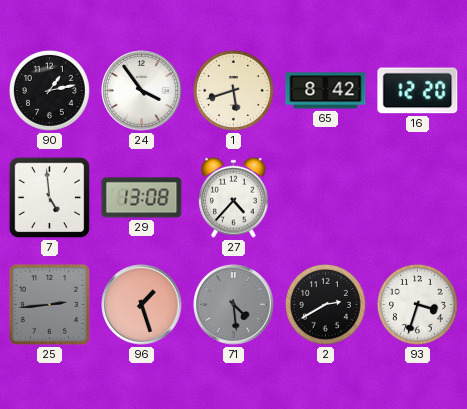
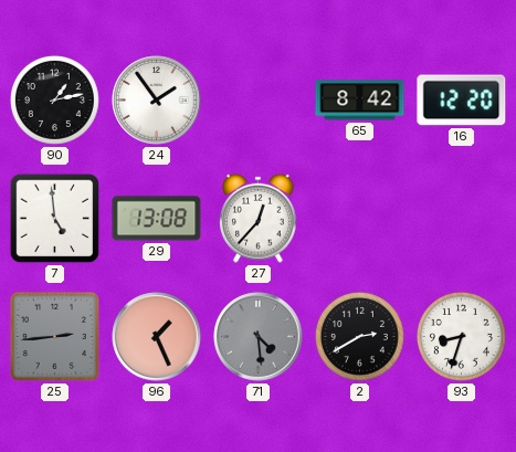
24: 3:54 -> 1:54
1: 5:42 -> none
27: 4:37 -> 12:37
96: 1:27 -> 1:26
93: 3:33 -> 8:33
